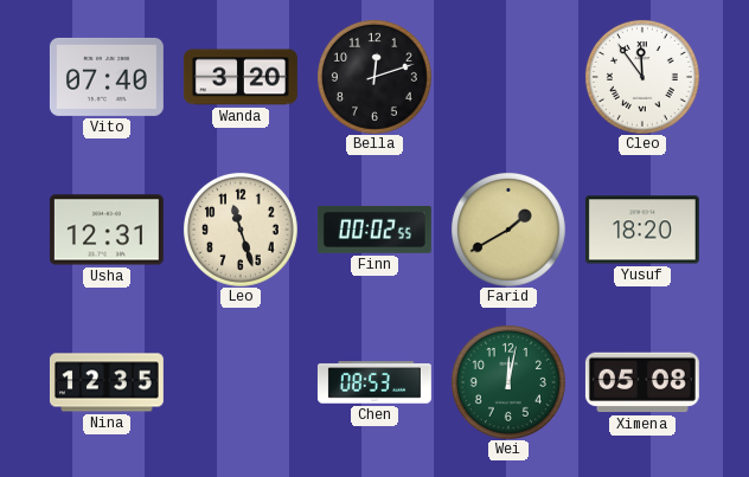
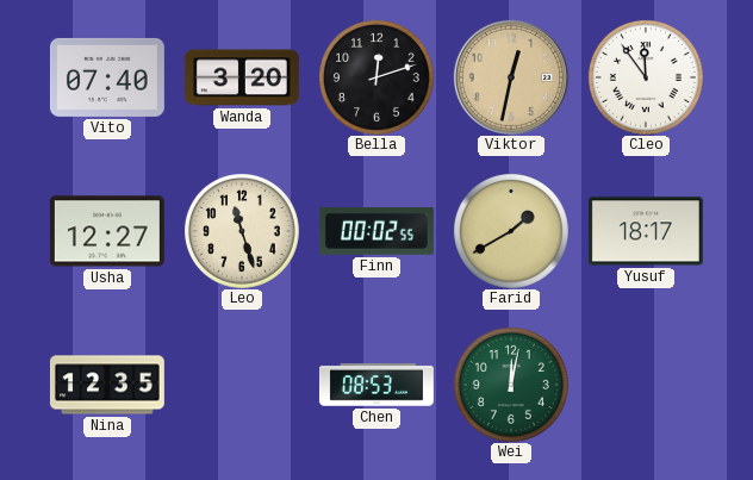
Viktor: none -> 12:32
Usha: 12:31 -> 12:27
Yusuf: 18:20 -> 18:17
Ximena: 05:08 -> none
